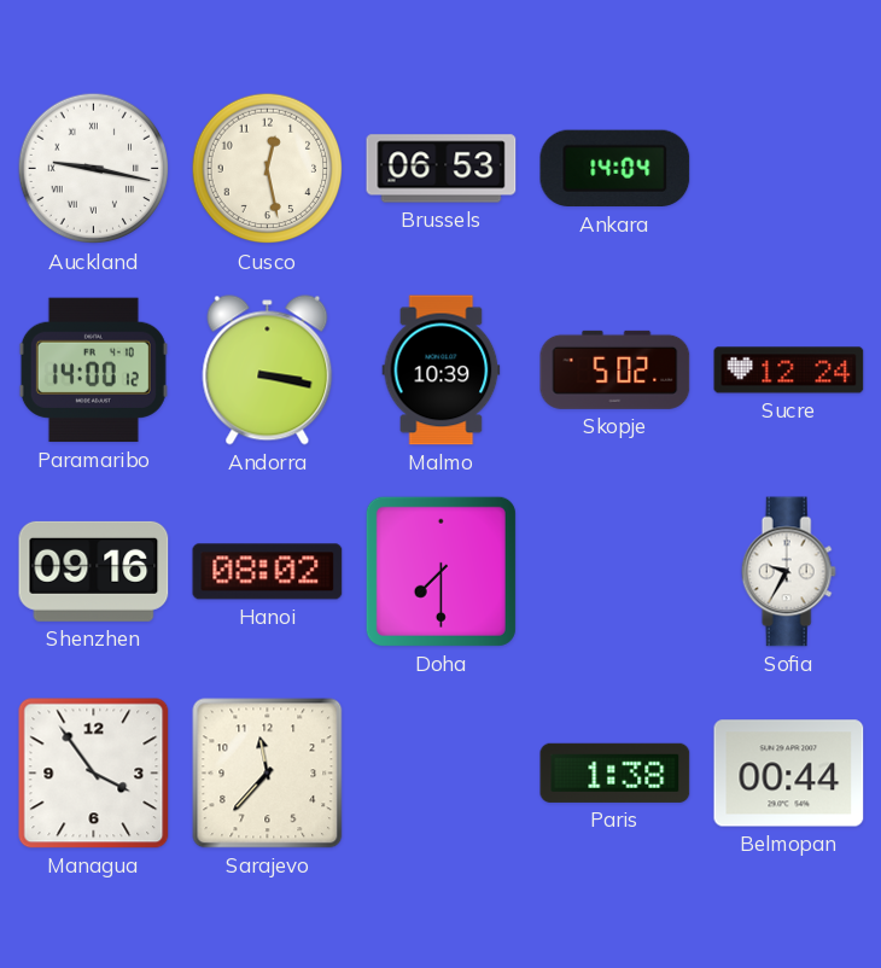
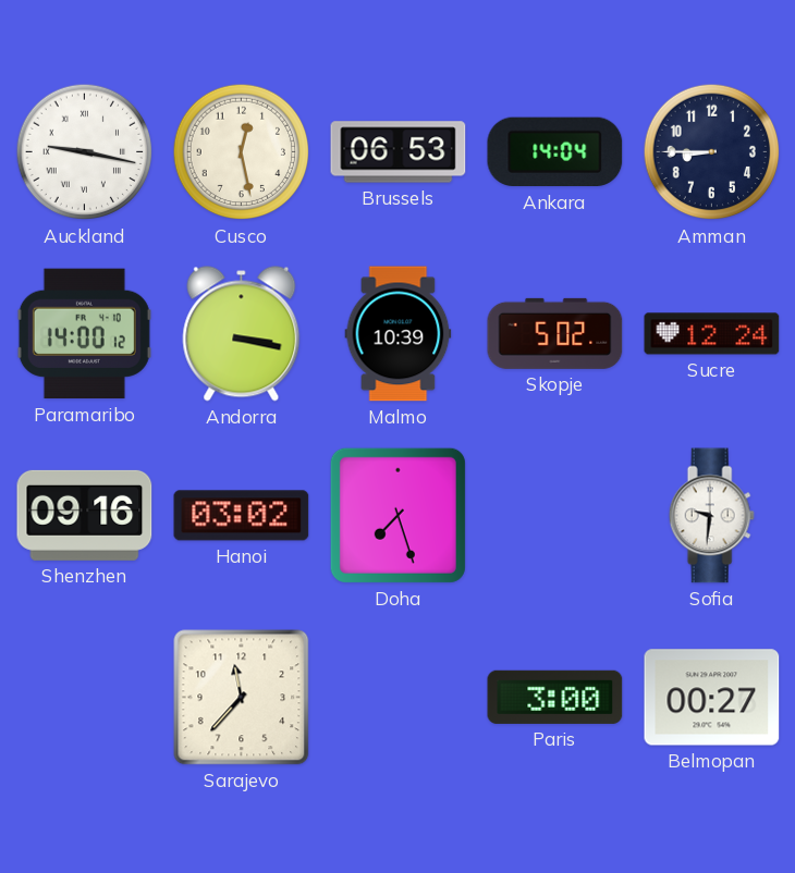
Amman: none -> 8:45
Hanoi: 08:02 -> 03:02
Doha: 7:30 -> 7:27
Sofia: 9:35 -> 9:31
Managua: 3:54 -> none
Paris: 1:38 -> 3:00
Belmopan: 00:44 -> 00:27
